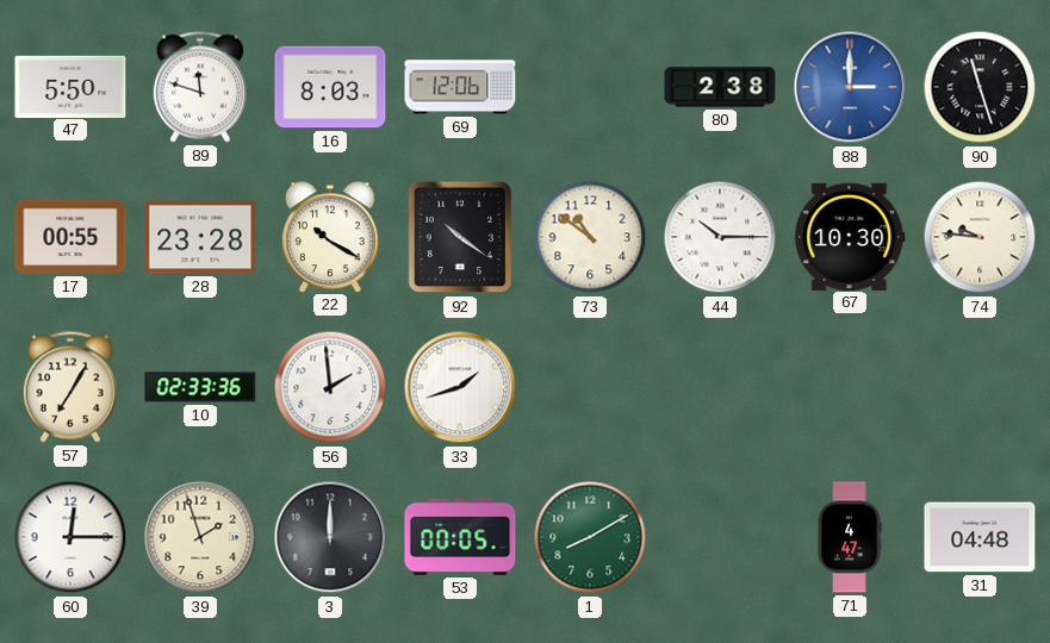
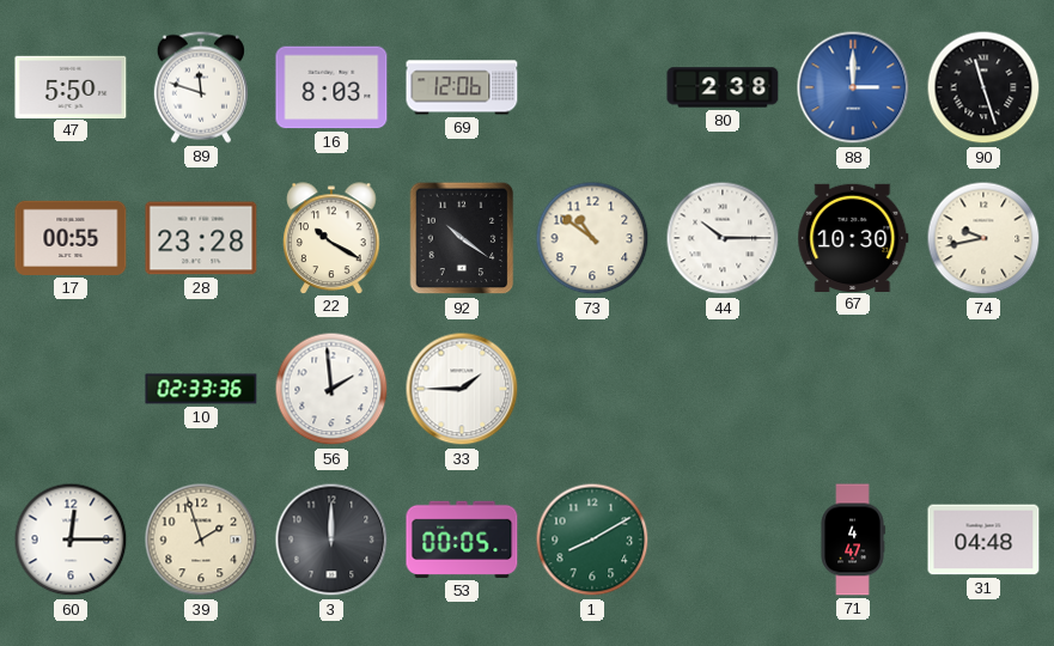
74: 9:46 -> 9:43
57: 7:05 -> none
33: 1:42 -> 1:45
